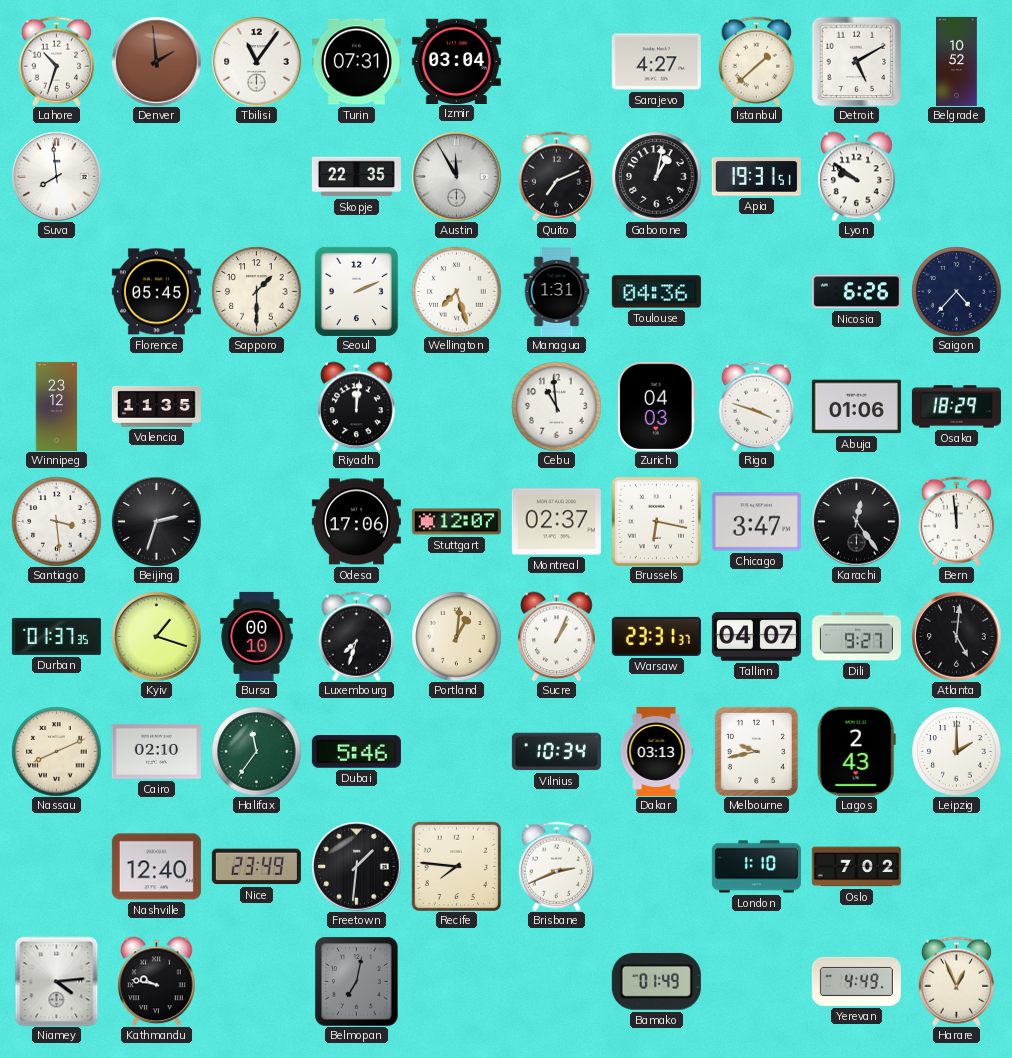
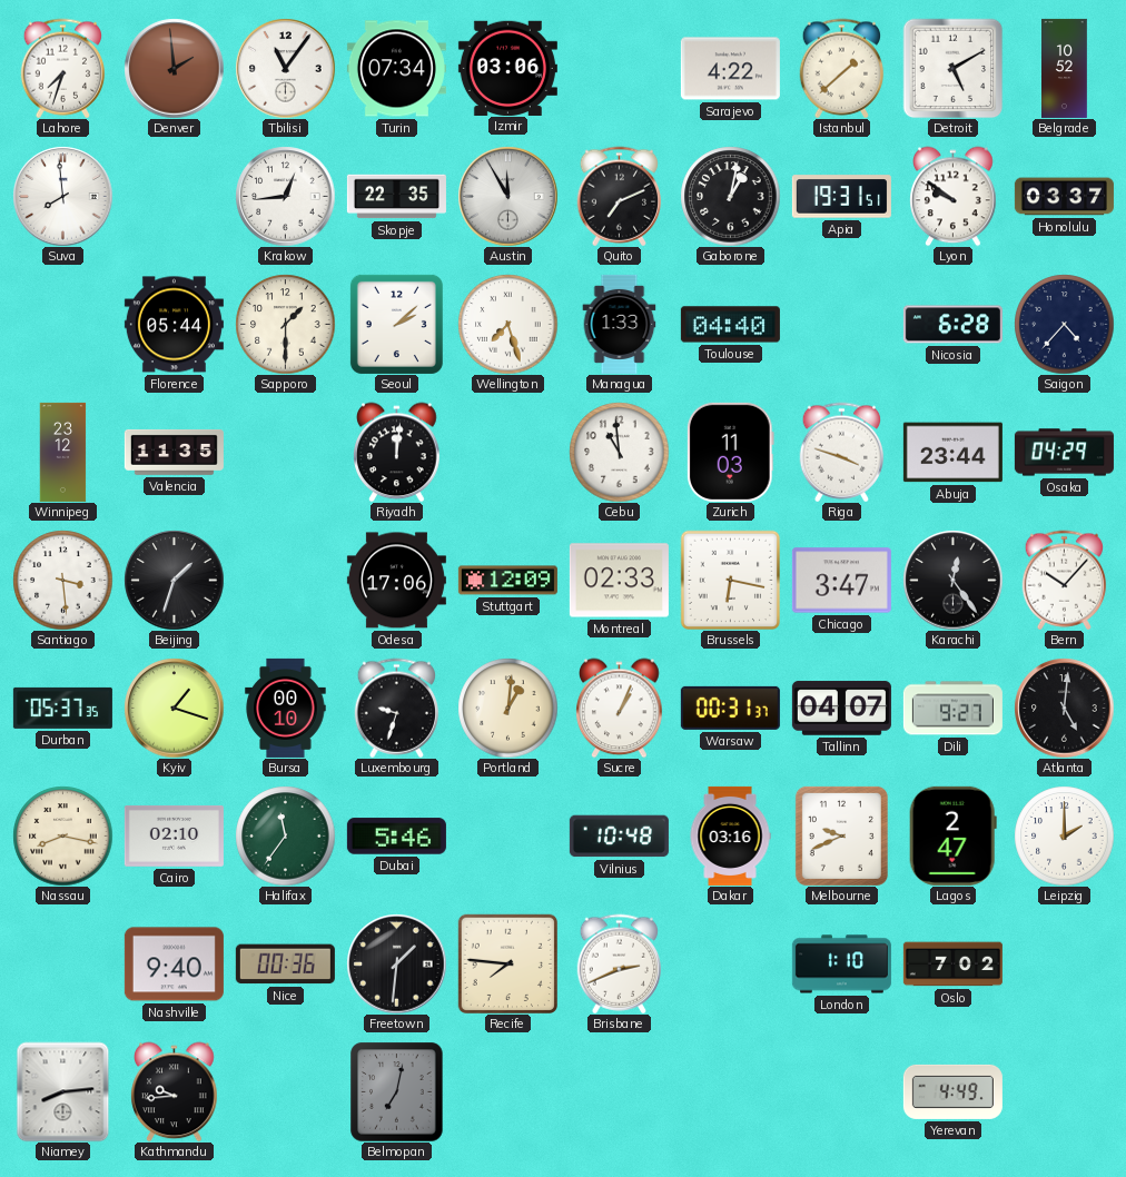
Lahore: 10:33 -> 7:33
Turin: 07:31 -> 07:34
Izmir: 03:04 -> 03:06
Sarajevo: 4:27 -> 4:22
Krakow: none -> 12:44
Honolulu: none -> 03:37
Florence: 05:45 -> 05:44
Seoul: 2:11 -> 2:08
Managua: 1:31 -> 1:33
Toulouse: 04:36 -> 04:40
Nicosia: 6:26 -> 6:28
Zurich: 04:03 -> 11:03
Abuja: 01:06 -> 23:44
Osaka: 18:29 -> 04:29
Beijing: 2:33 -> 1:33
Stuttgart: 12:07 -> 12:09
Montreal: 02:37 -> 02:33
Bern: 11:59 -> 10:07
Durban: 01:37 -> 05:37
Luxembourg: 7:33 -> 9:33
Warsaw: 23:31 -> 00:31
Nassau: 8:11 -> 8:17
Vilnius: 10:34 -> 10:48
Dakar: 03:13 -> 03:16
Melbourne: 9:43 -> 9:41
Lagos: 2:43 -> 2:47
Nashville: 12:40 -> 9:40
Nice: 23:49 -> 00:36
Niamey: 4:14 -> 8:14
Kathmandu: 9:47 -> 9:44
Bamako: 01:49 -> none
Harare: 12:56 -> none
